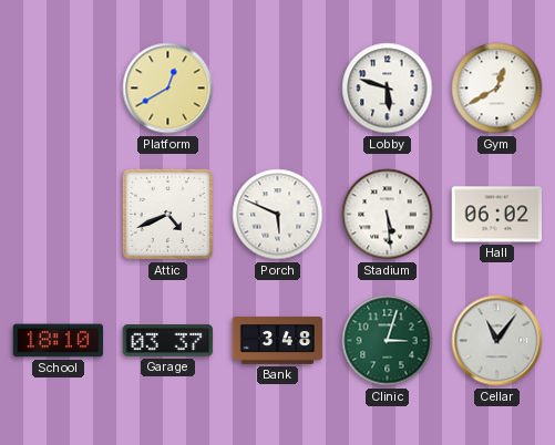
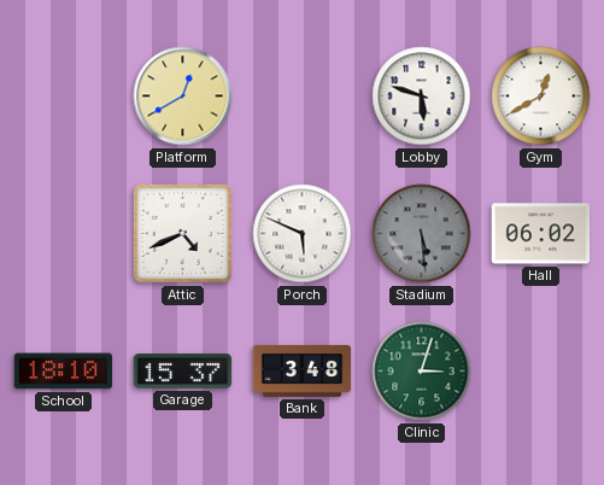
Stadium dial: white -> grey
Garage: 03:37 -> 15:37
Cellar: 11:06 -> none
